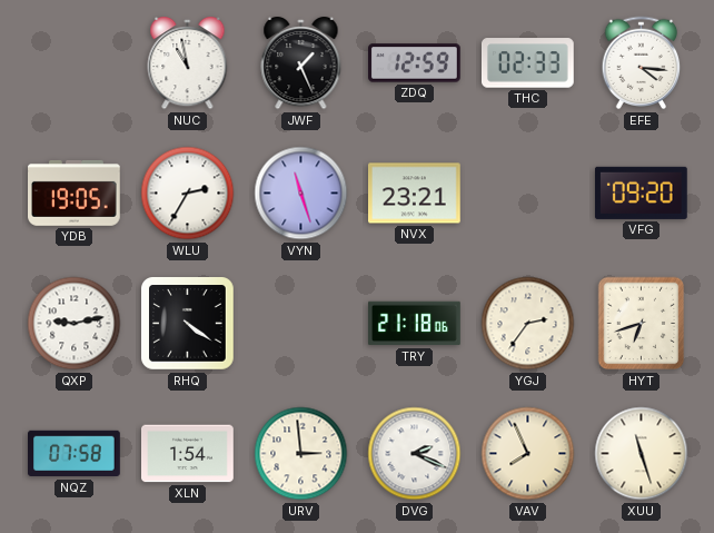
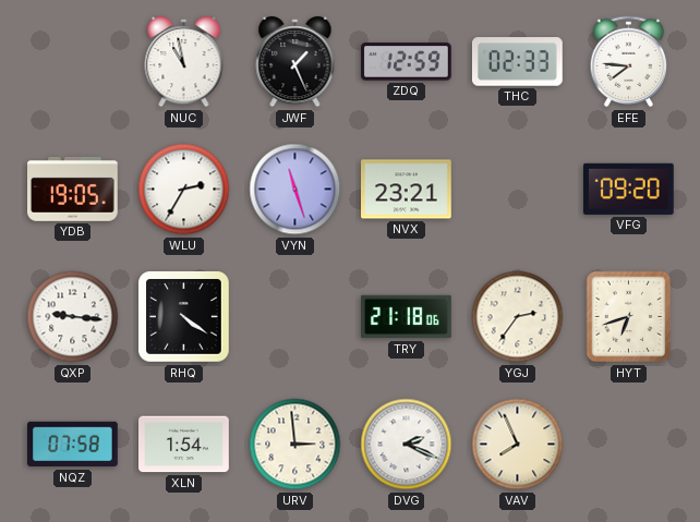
EFE: 4:16 -> 7:46
QXP: 9:13 -> 9:16
XUU: 11:27 -> none
